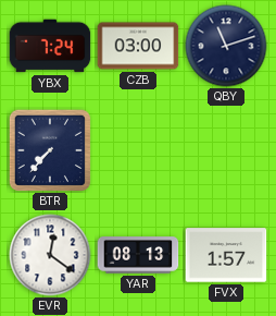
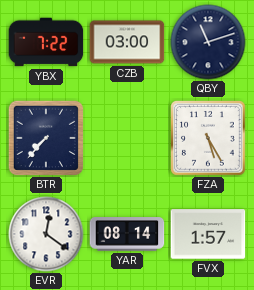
YBX: 7:24 -> 7:22
FZA: none -> 5:25
YAR: 08:13 -> 08:14
